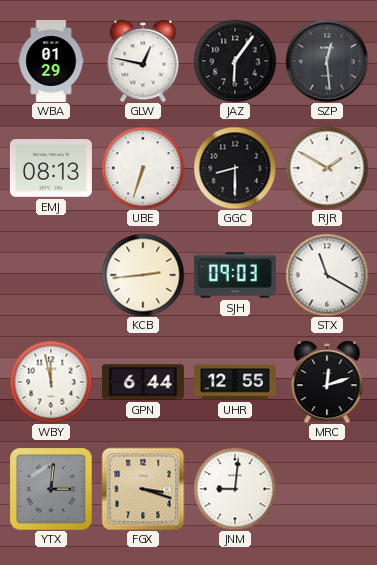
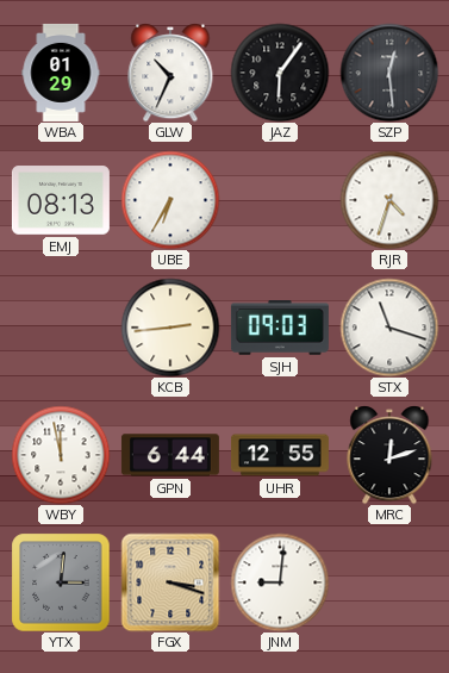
GLW: 12:47 -> 10:34
UBE: 6:33 -> 6:35
GGC: 8:30 -> none
RJR: 1:50 -> 4:33
STX: 11:20 -> 11:18
